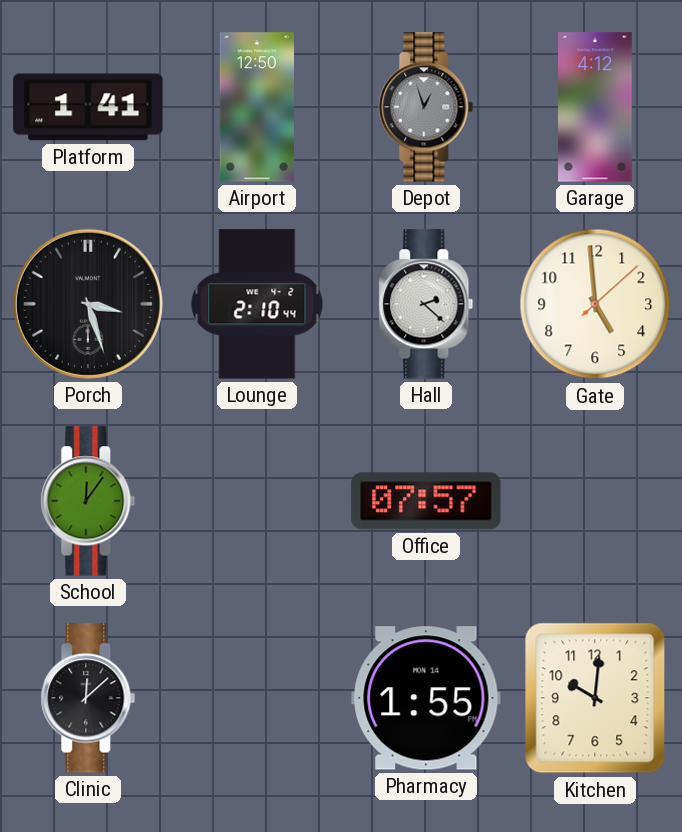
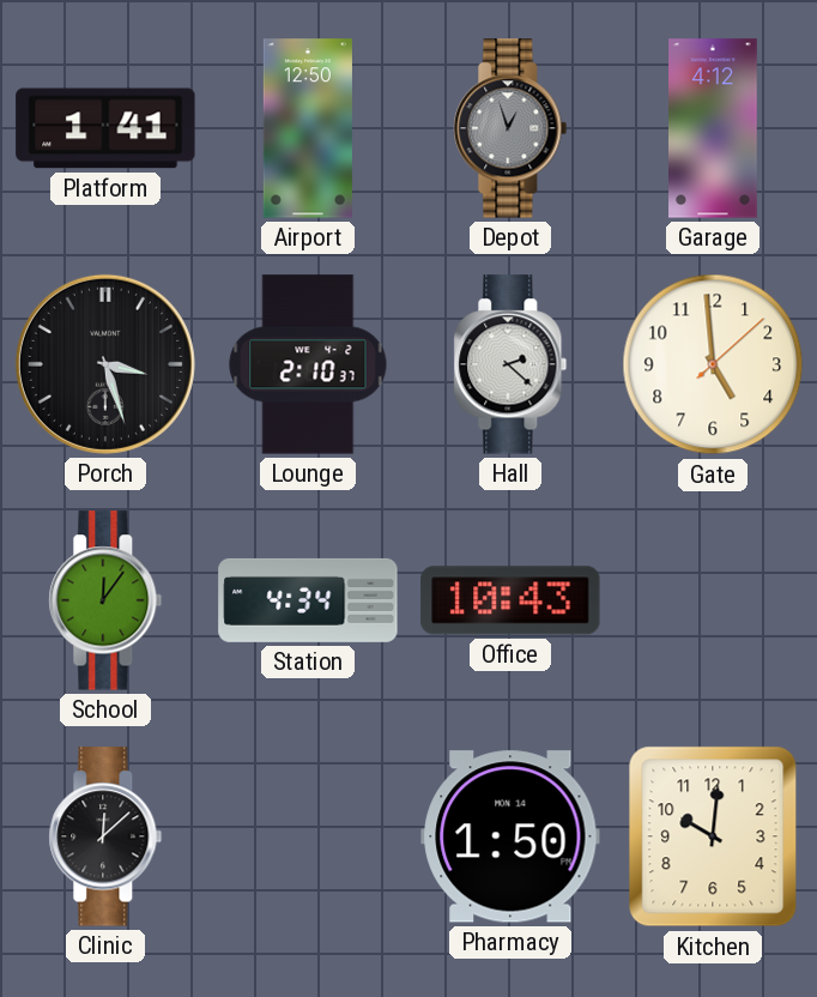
Lounge: 2:10:44 -> 2:10:37
Station: none -> 4:34
Office: 07:57 -> 10:43
Pharmacy: 1:55 -> 1:50
